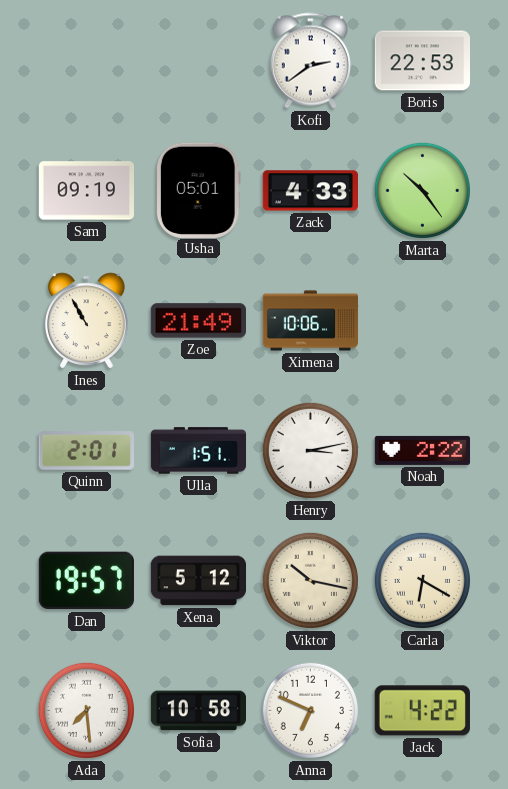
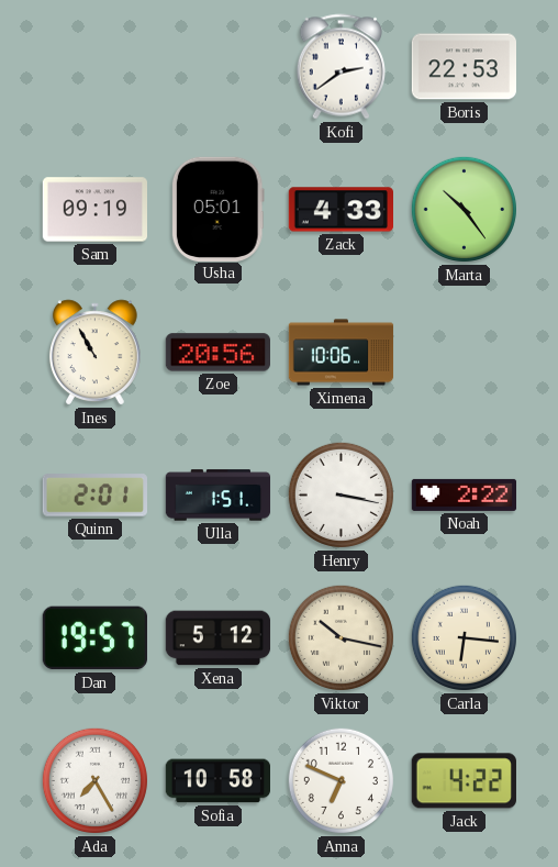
Zoe: 21:49 -> 20:56
Henry: 3:13 -> 3:17
Carla: 6:20 -> 6:16
Ada: 7:29 -> 7:25
